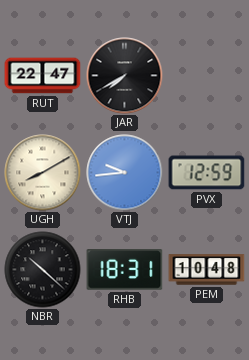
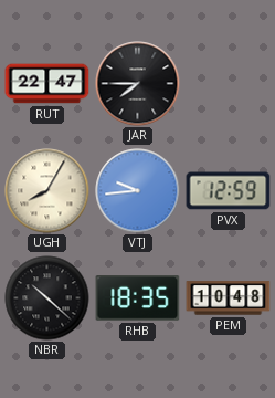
JAR: 7:40 -> 7:45
UGH: 8:10 -> 8:05
RHB: 18:31 -> 18:35
